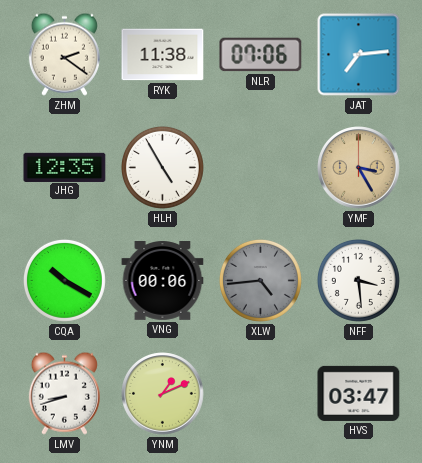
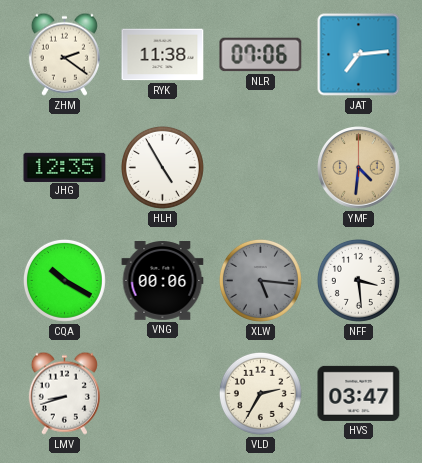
YMF: 3:25 -> 4:31
XLW: 4:44 -> 5:16
YNM: 1:11 -> none
VLD: none -> 2:35
